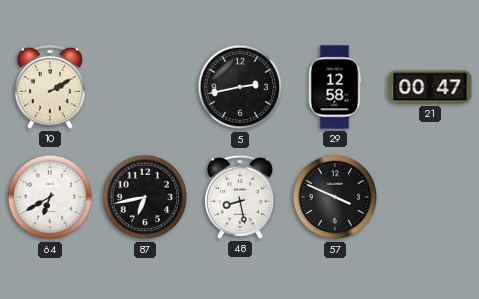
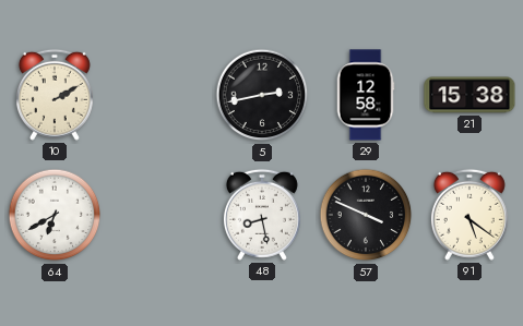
21: 00:47 -> 15:38
87: 6:43 -> none
91: none -> 5:21
